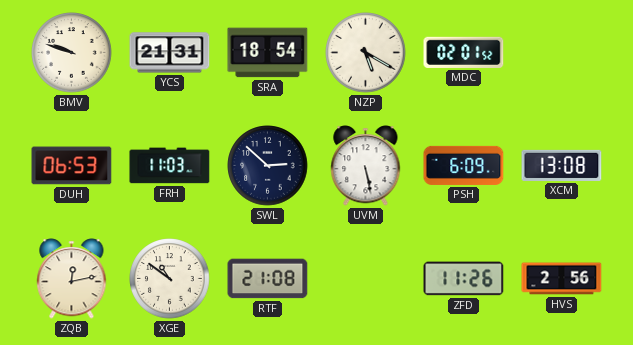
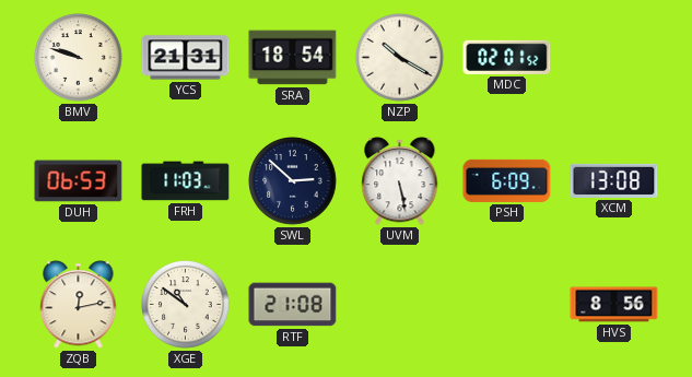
NZP: 5:20 -> 10:20
ZFD: 11:26 -> none
HVS: 2:56 -> 8:56
